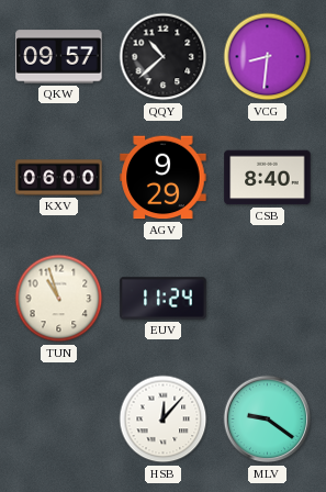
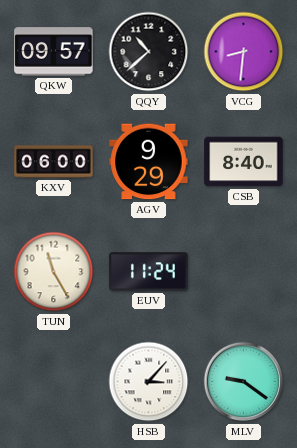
TUN: 10:57 -> 11:25
HSB: 12:07 -> 3:07
